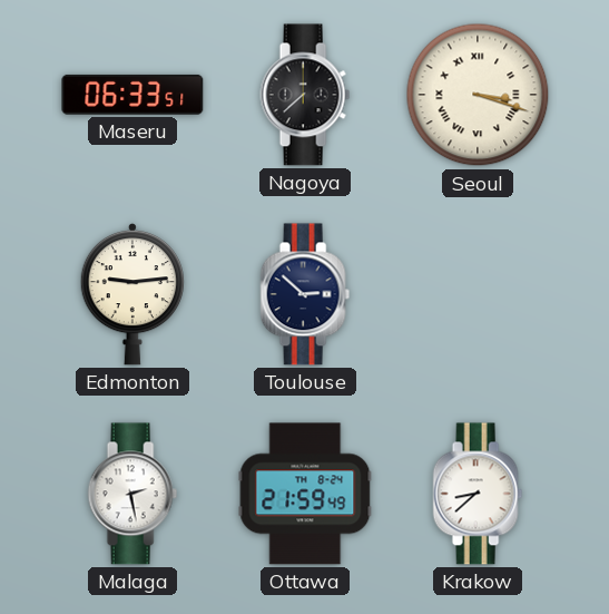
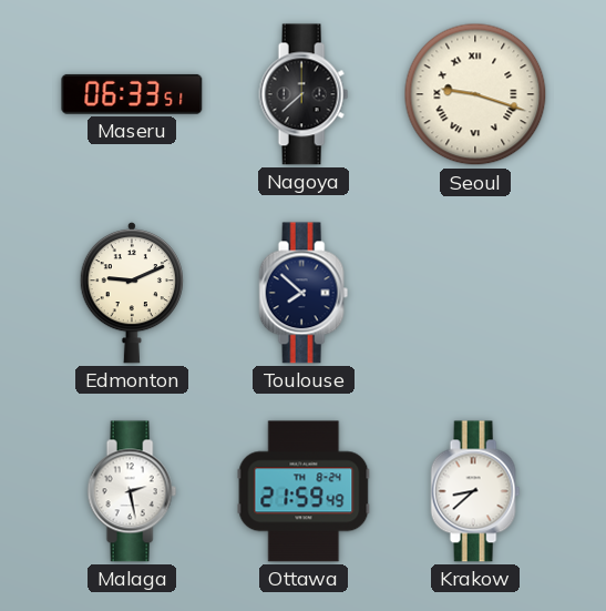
Seoul: 3:18 -> 9:18
Edmonton: 9:14 -> 9:11
Toulouse: 2:52 -> 7:52
